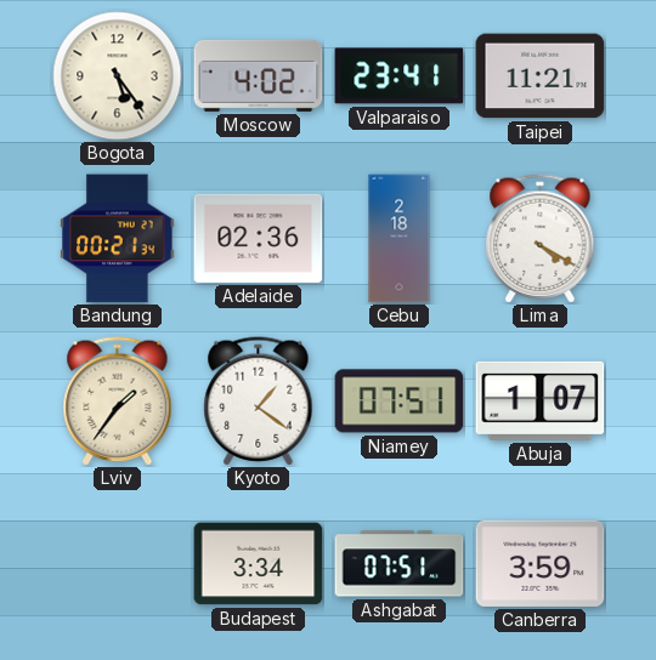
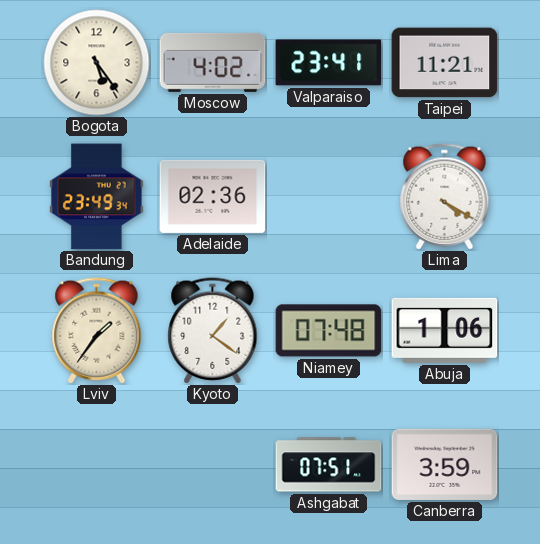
Bandung: 00:21 -> 23:49
Cebu: 2:18 -> none
Niamey: 07:51 -> 07:48
Abuja: 1:07 -> 1:06
Budapest: 3:34 -> none
